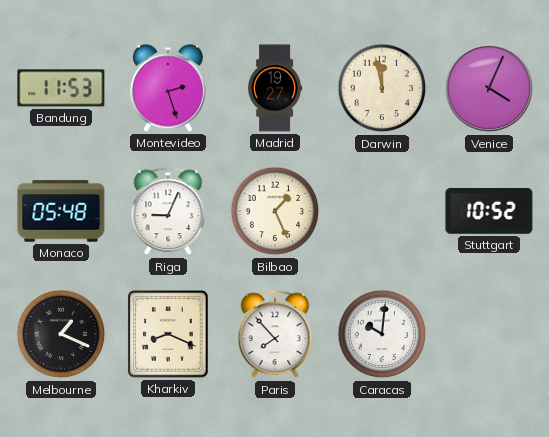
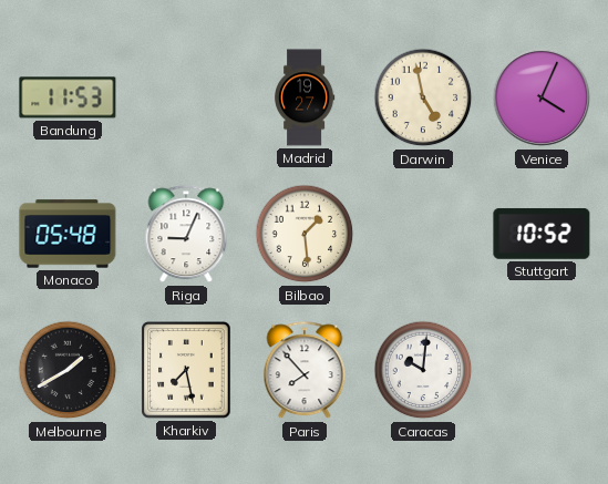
Montevideo: 2:27 -> none
Darwin: 11:58 -> 4:58
Bilbao: 1:26 -> 1:29
Melbourne: 1:19 -> 1:40
Kharkiv: 8:19 -> 7:28
